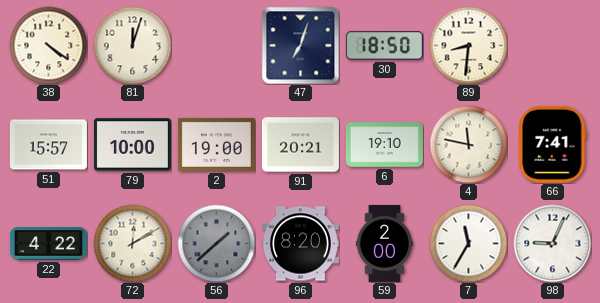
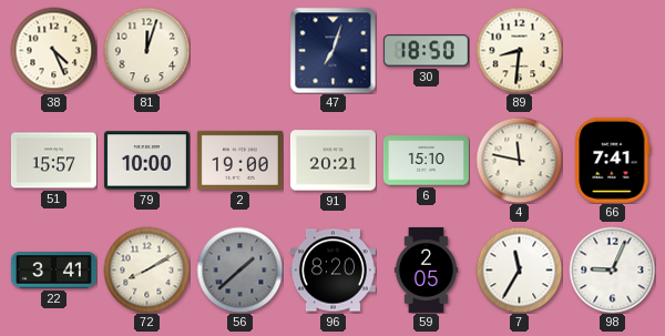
38: 4:21 -> 4:26
6: 19:10 -> 15:10
22: 4:22 -> 3:41
72: 12:10 -> 8:10
59: 2:00 -> 2:05
